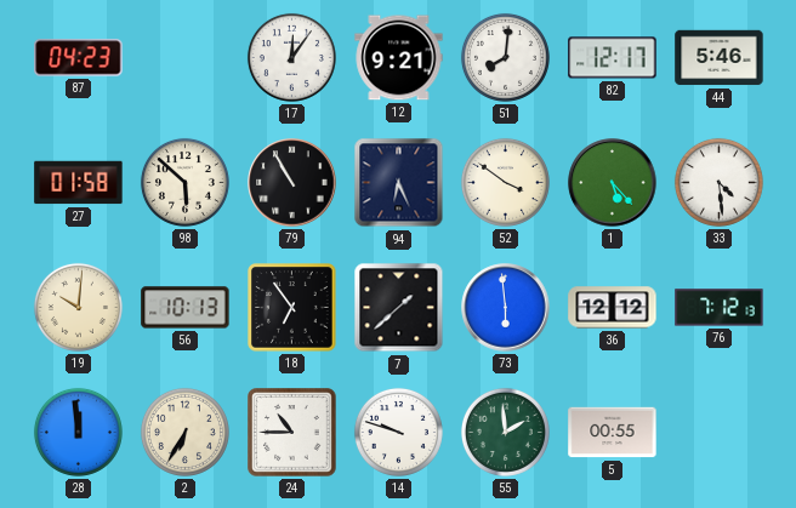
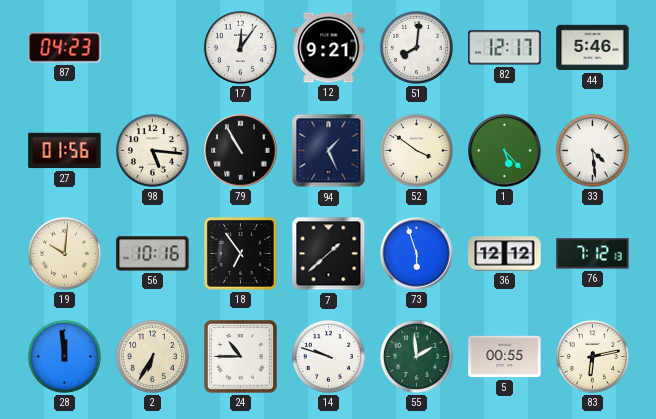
27: 01:58 -> 01:56
98: 5:52 -> 5:16
94: 6:26 -> 1:26
56: 10:13 -> 10:16
73: 5:59 -> 5:57
83: none -> 6:13
